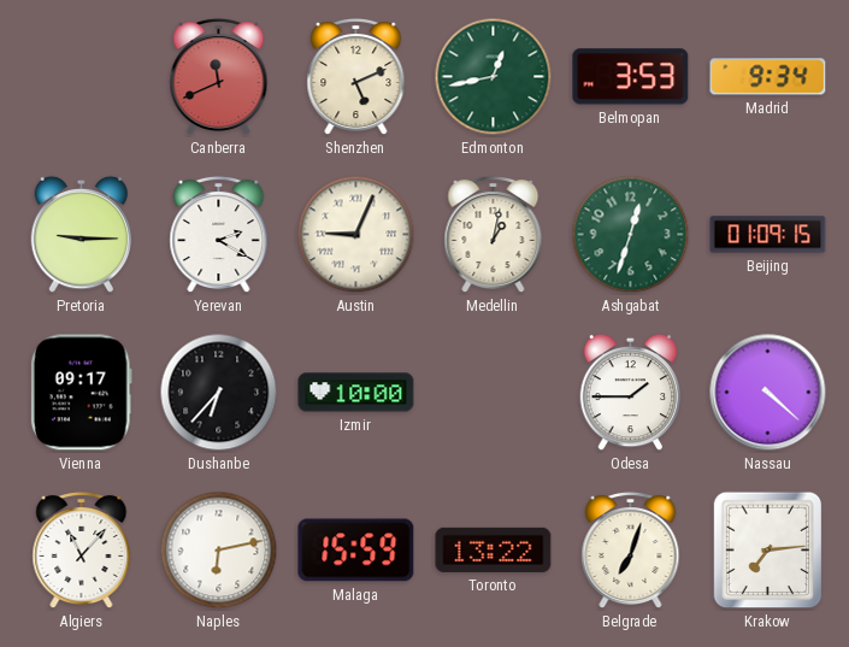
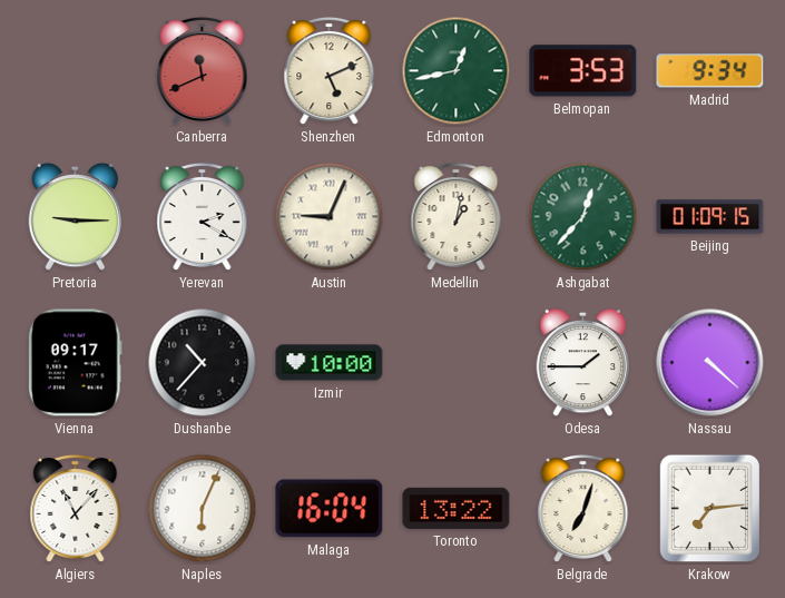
Ashgabat: 12:33 -> 12:37
Dushanbe: 6:37 -> 10:37
Naples: 6:13 -> 6:04
Malaga: 15:59 -> 16:04
